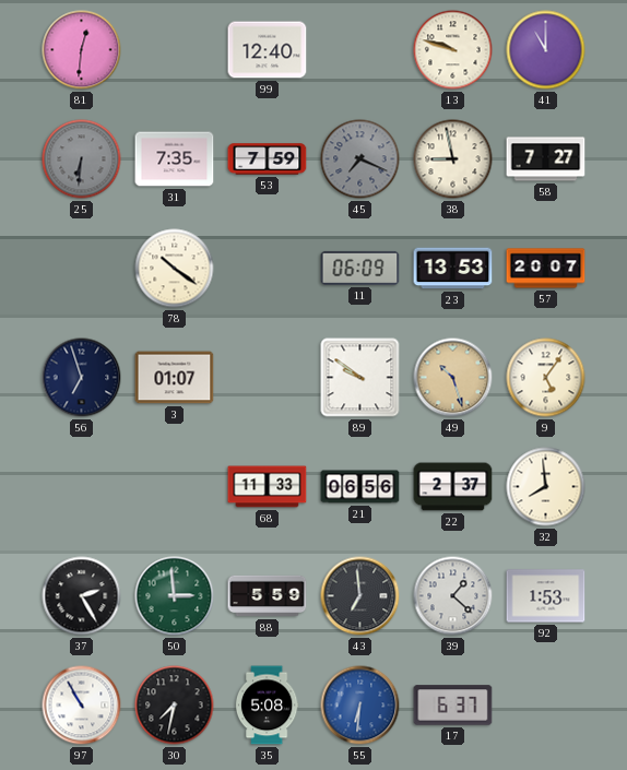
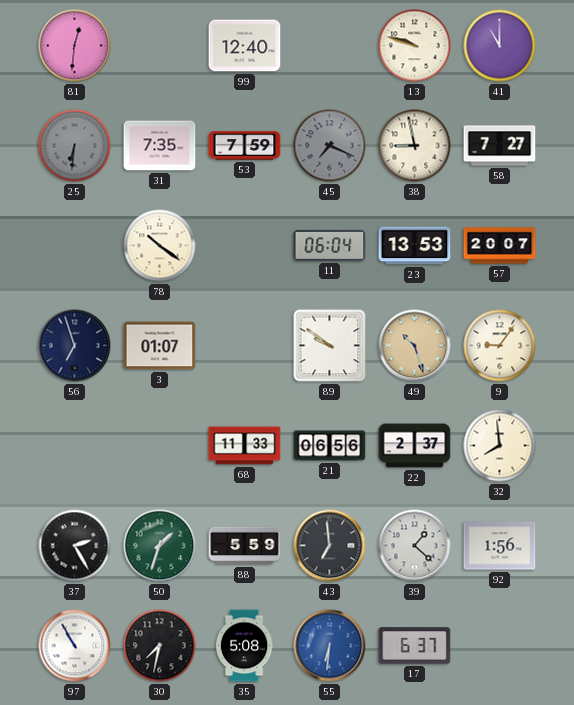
11: 06:09 -> 06:04
9: 5:06 -> 9:06
50: 2:59 -> 1:33
92: 1:53 -> 1:56
